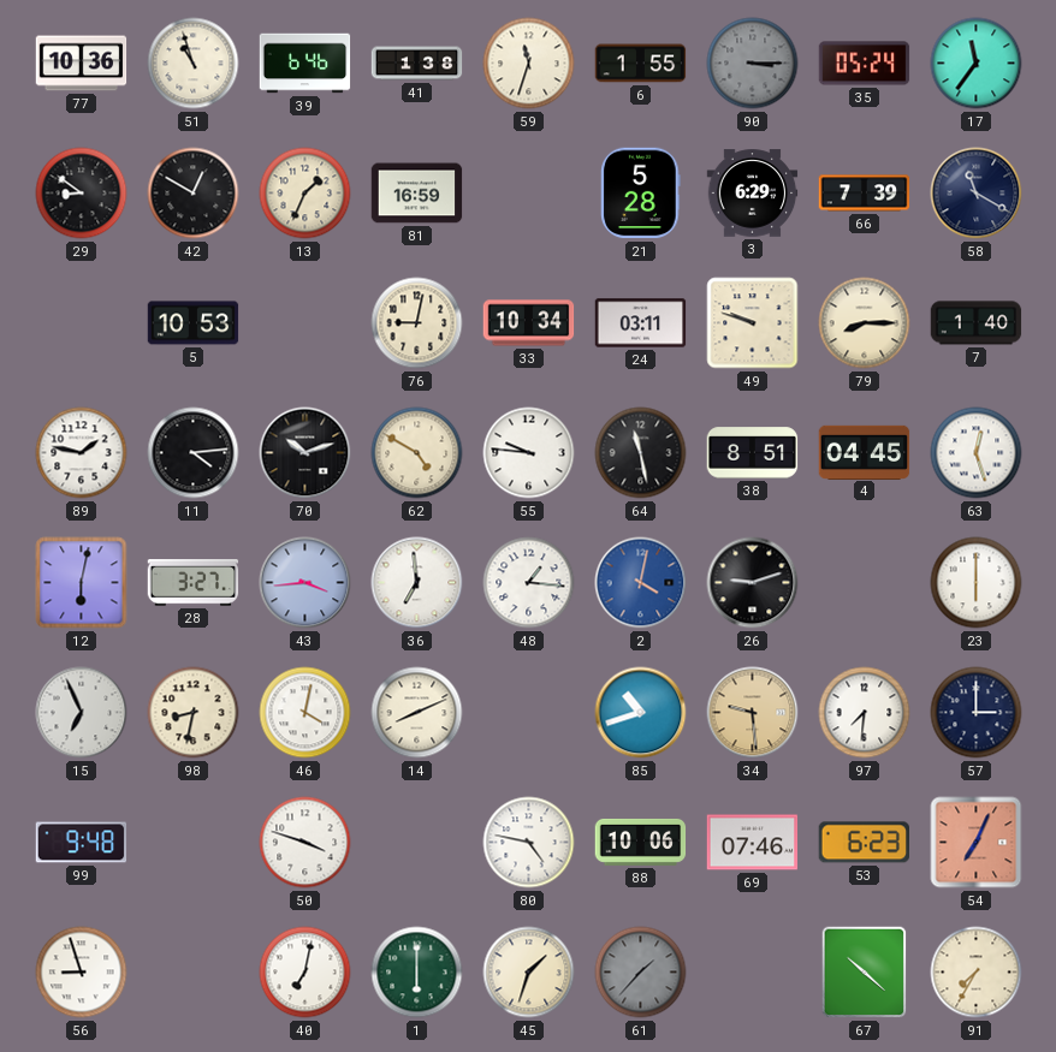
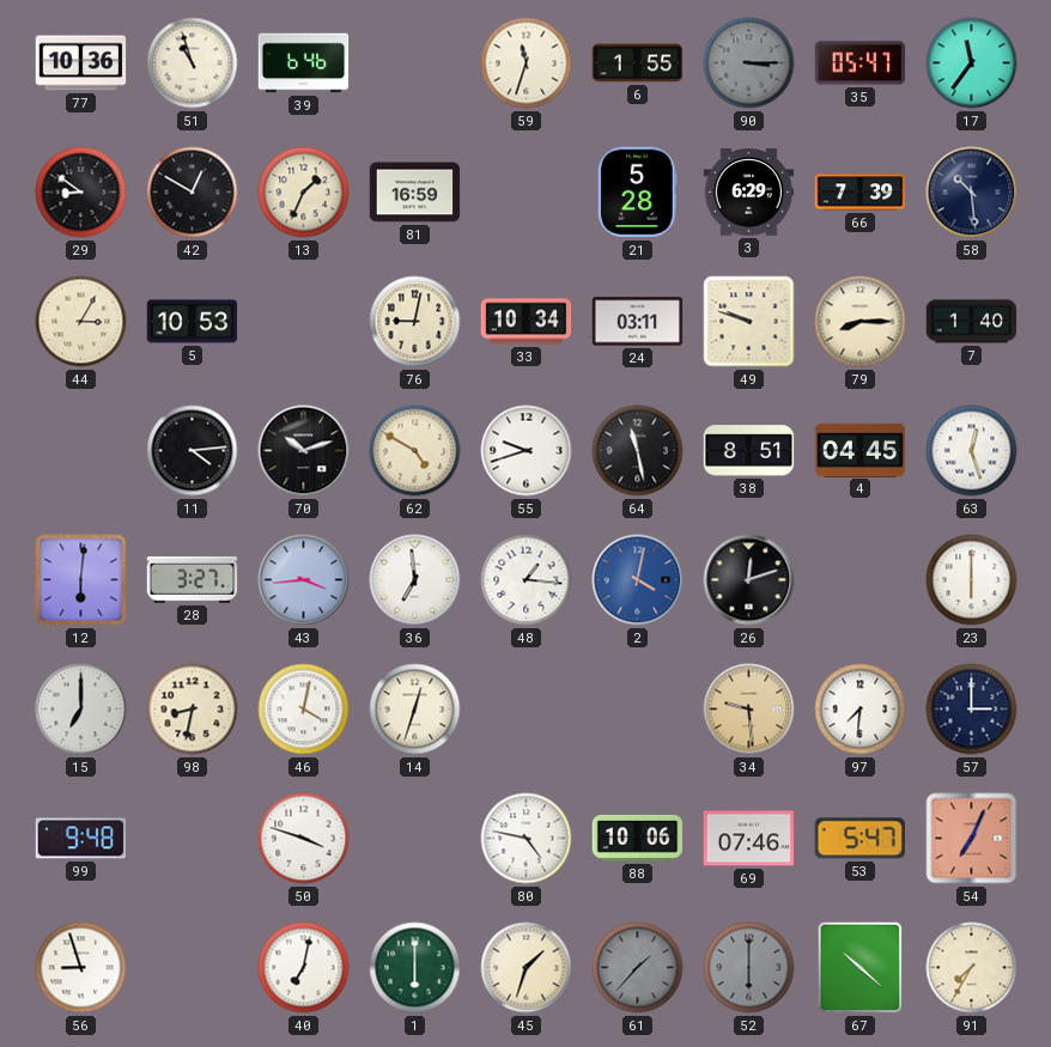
41: 1:38 -> none
35: 05:24 -> 05:47
58: 11:20 -> 10:29
44: none -> 3:05
89: 1:47 -> none
55: 9:46 -> 9:42
12: 6:02 -> 6:01
26: 9:12 -> 12:12
15: 6:56 -> 7:00
14: 8:11 -> 12:33
85: 10:42 -> none
53: 6:23 -> 5:47
52: none -> 6:00
